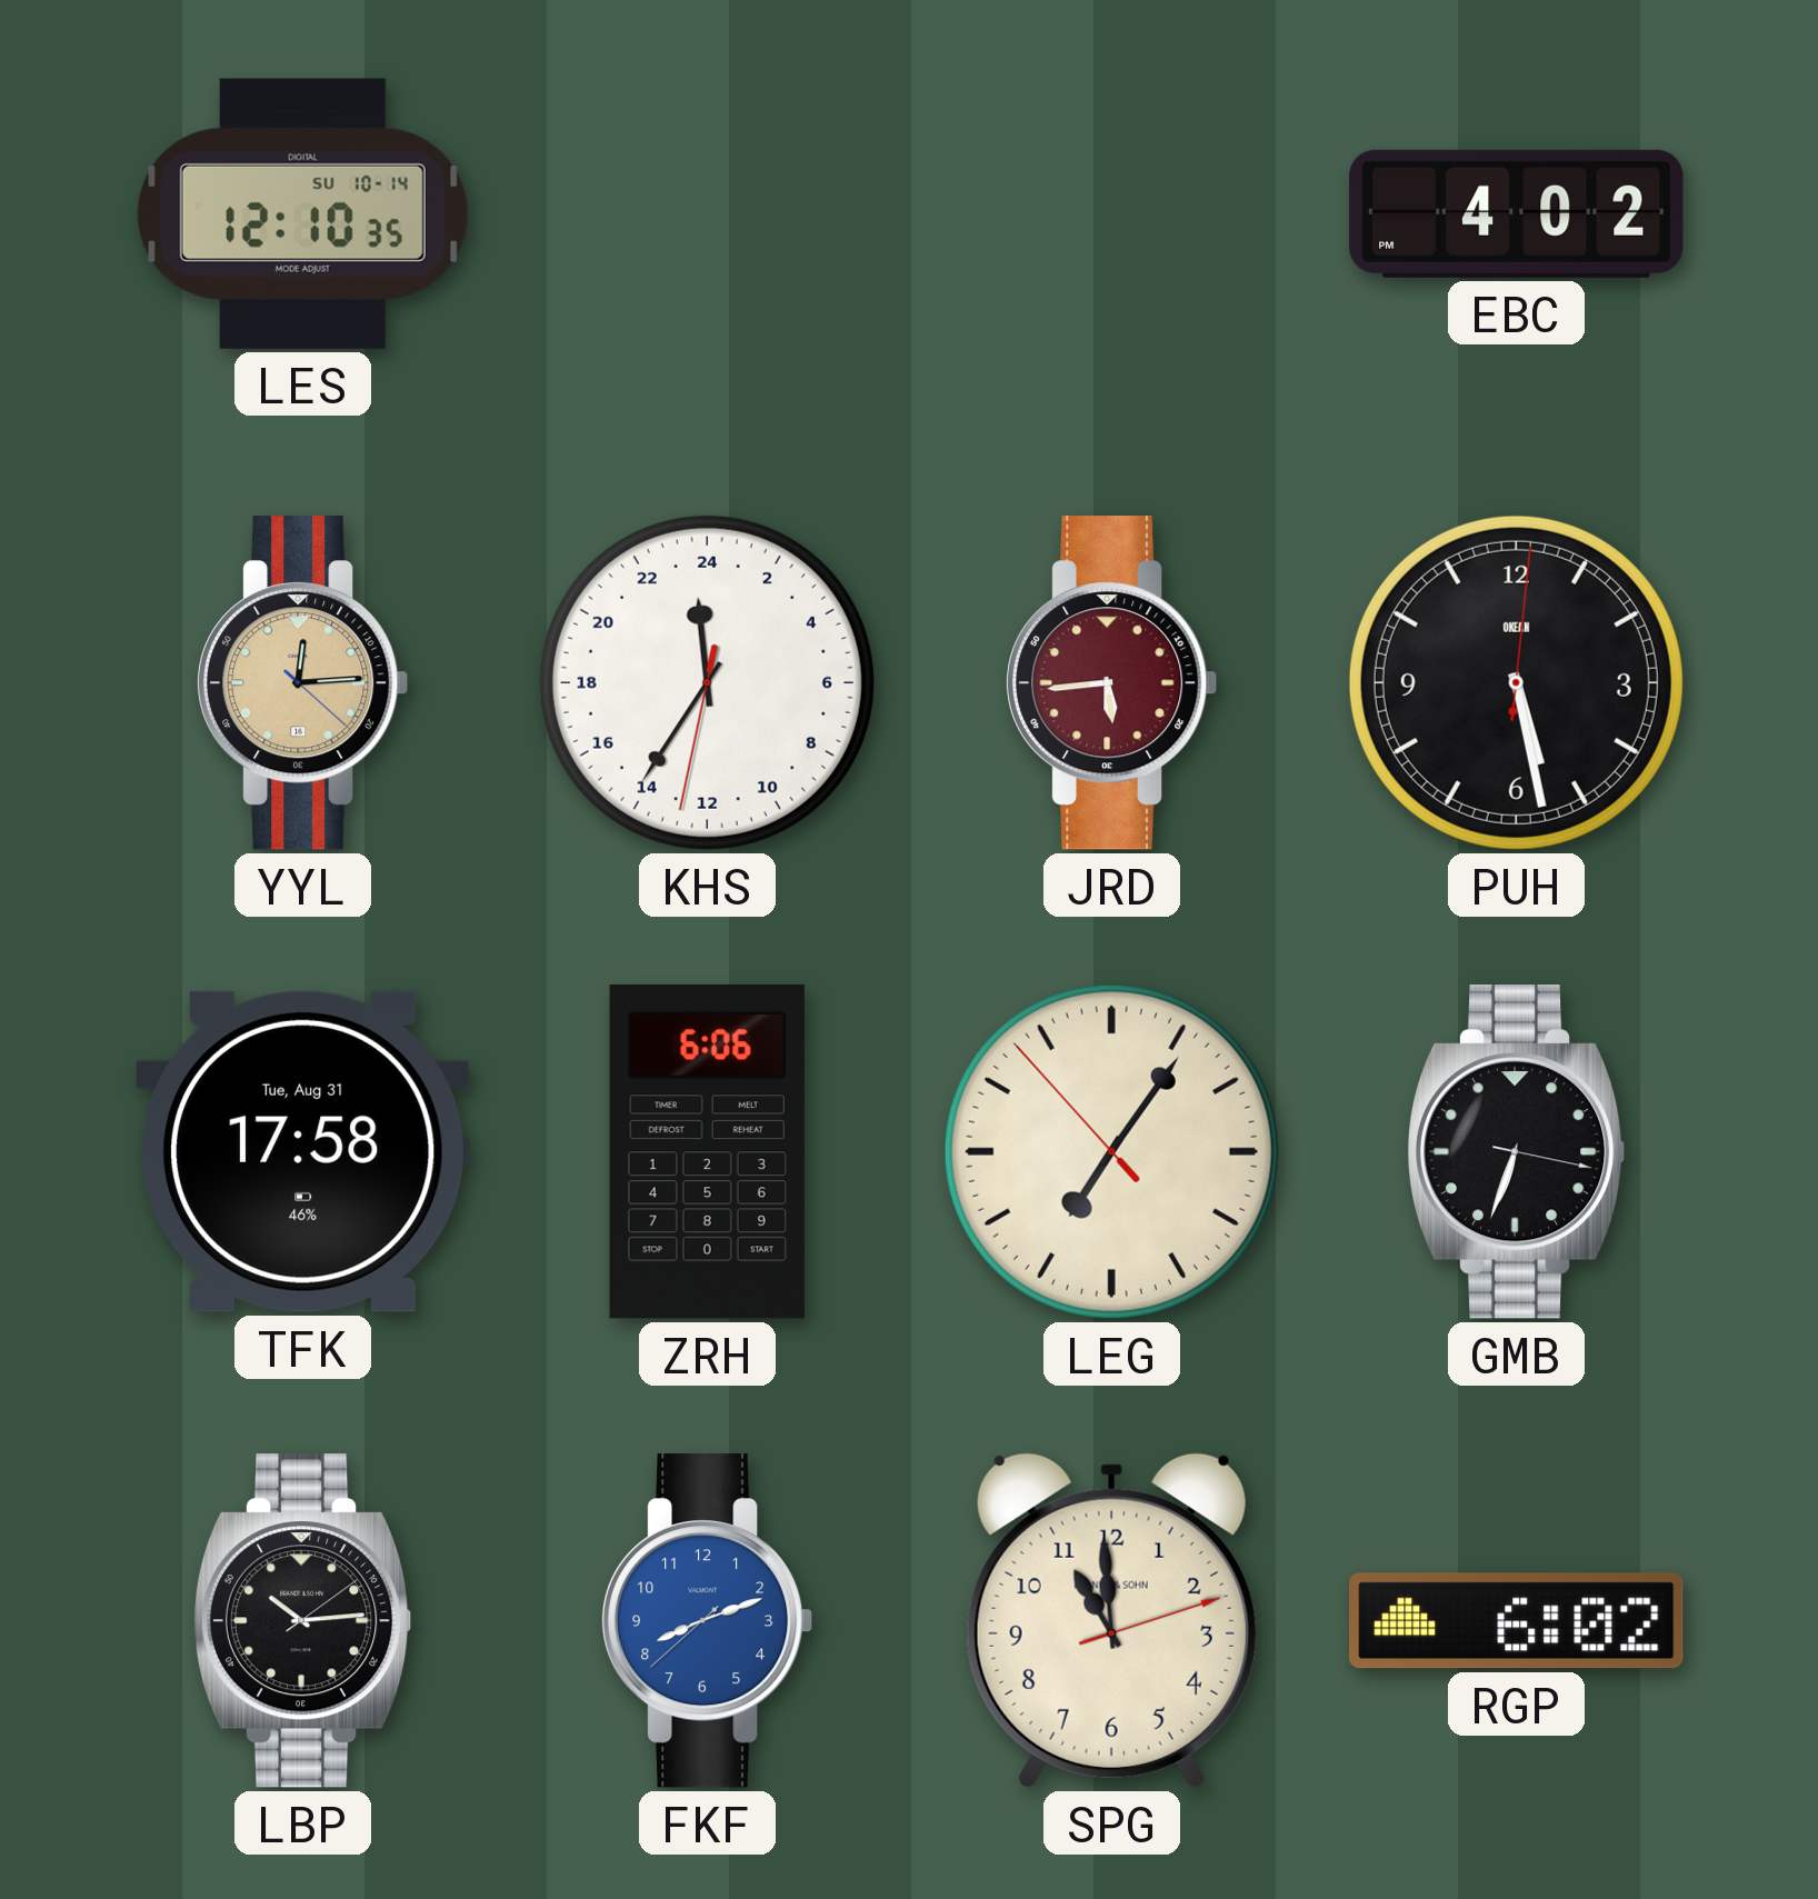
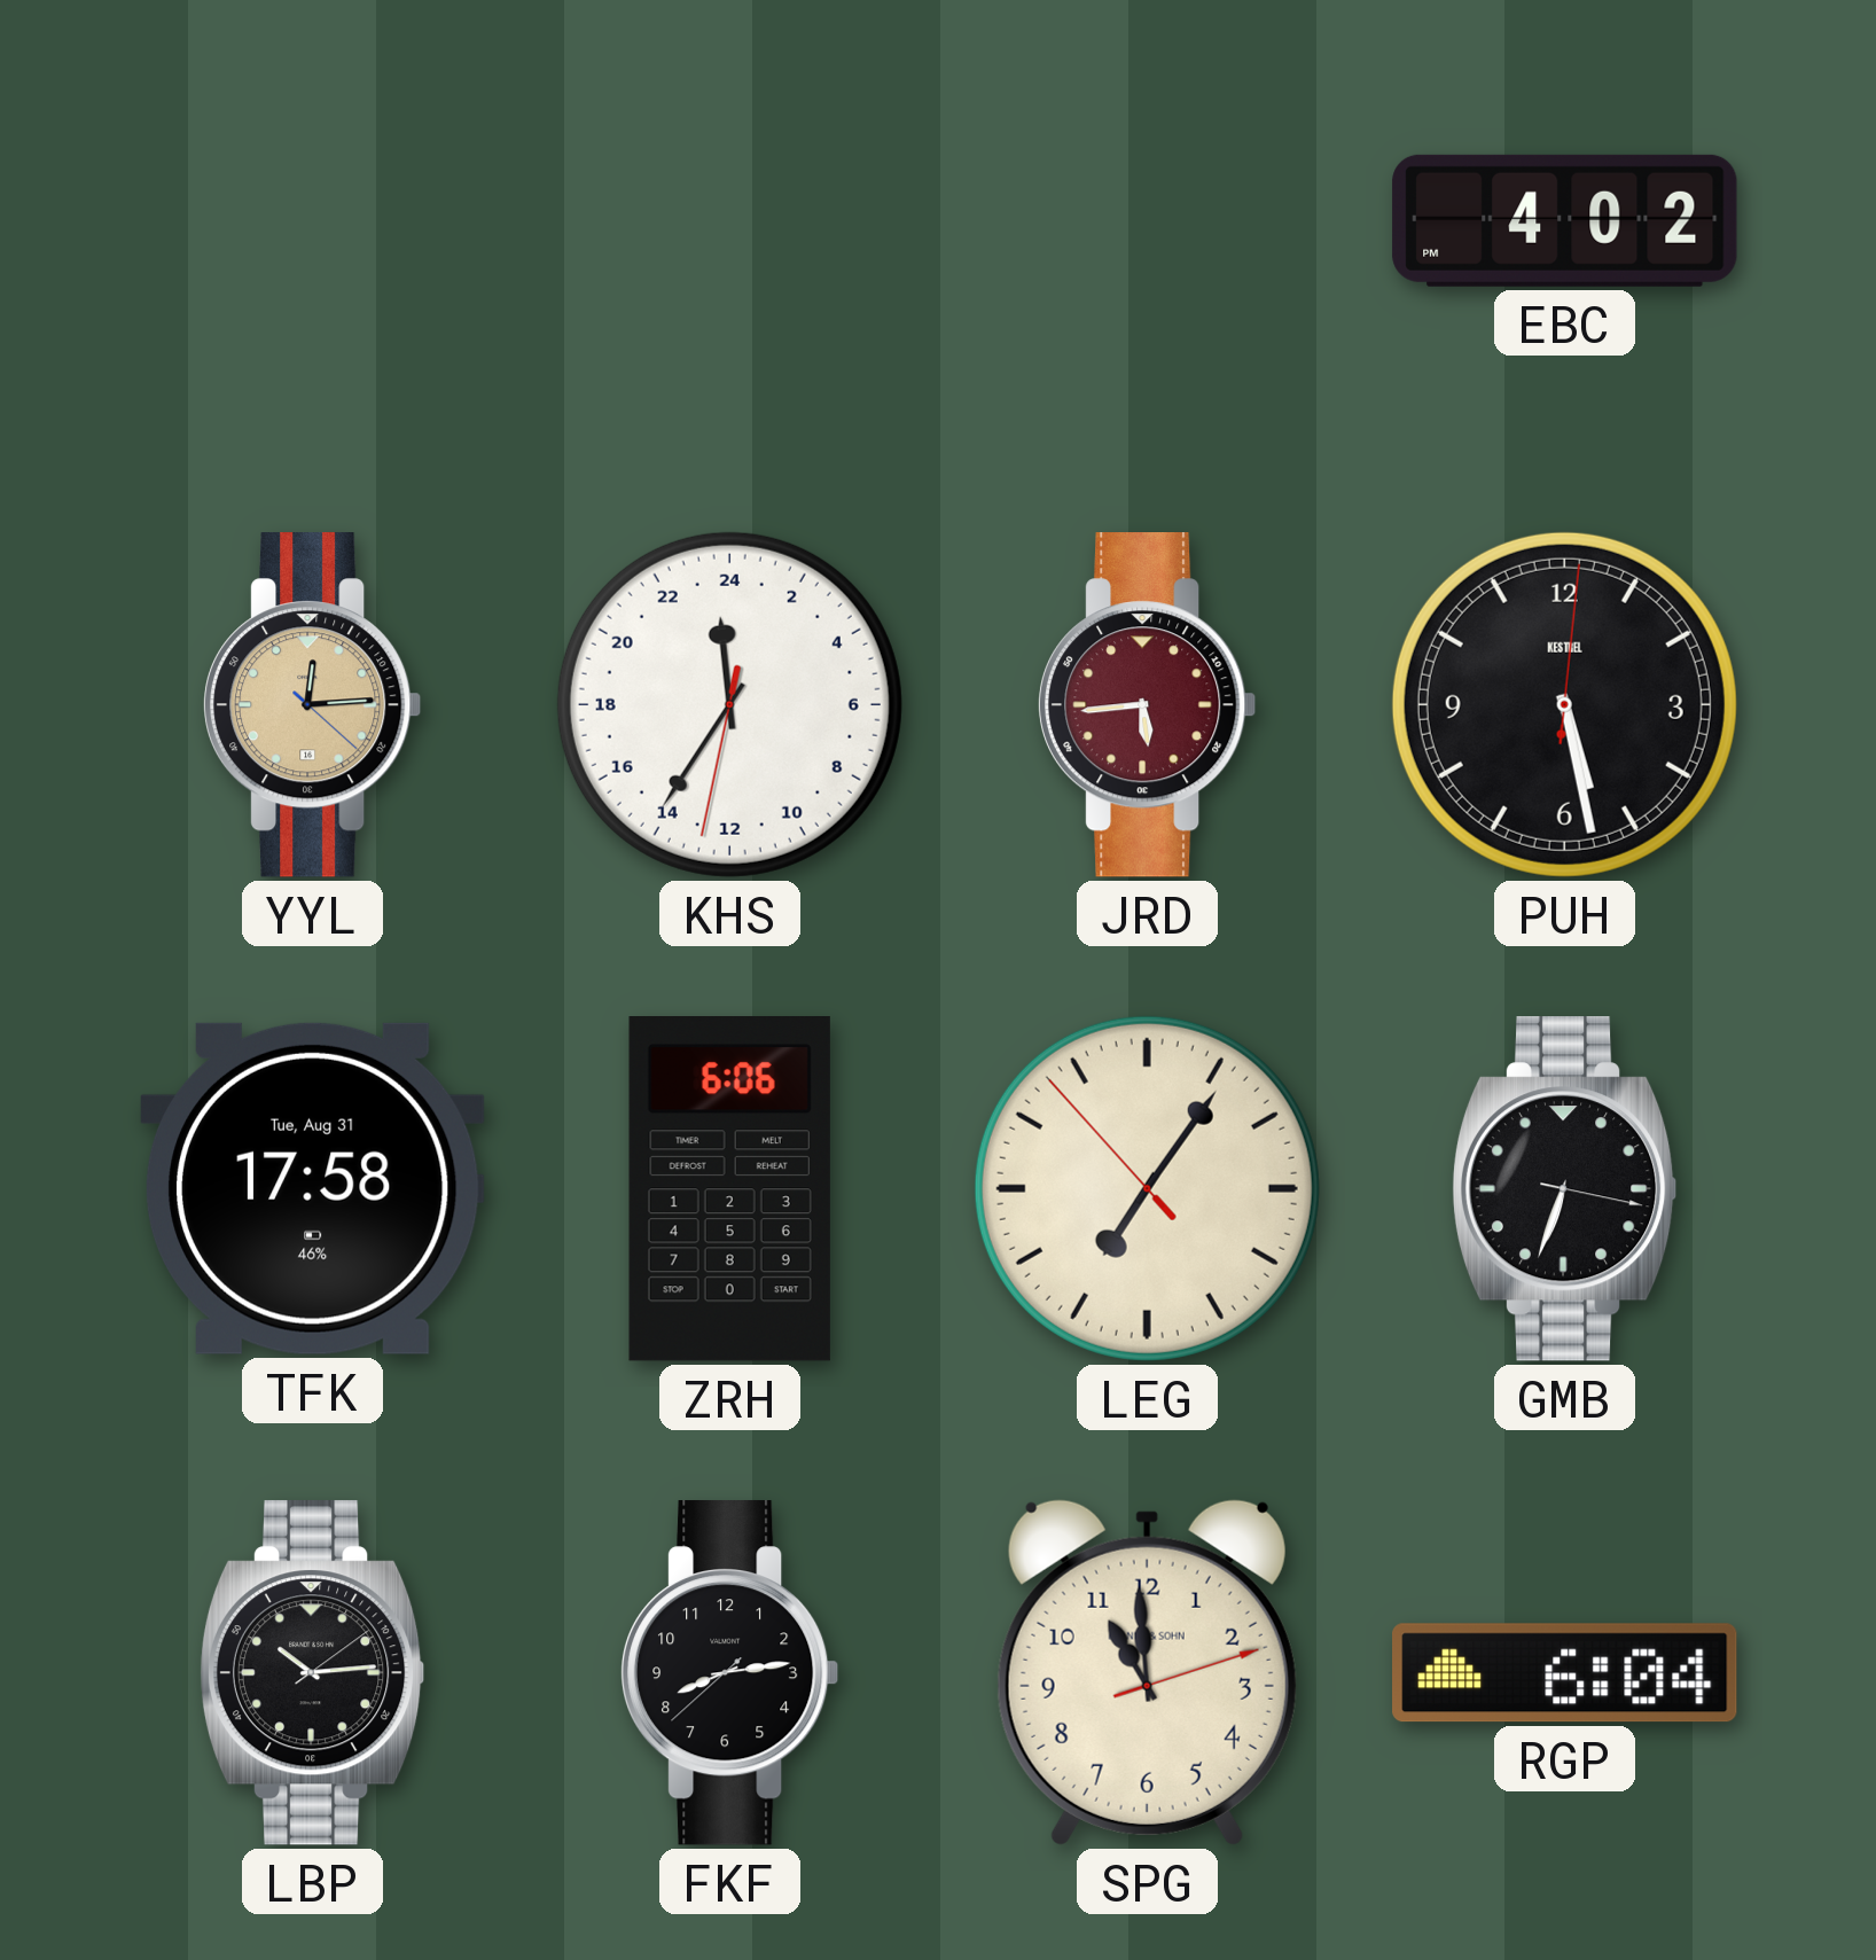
LES: 12:10 -> none
PUH brand: OKEAN -> KESTREL
FKF: 8:11 -> 8:13
FKF dial: blue -> black
RGP: 6:02 -> 6:04
